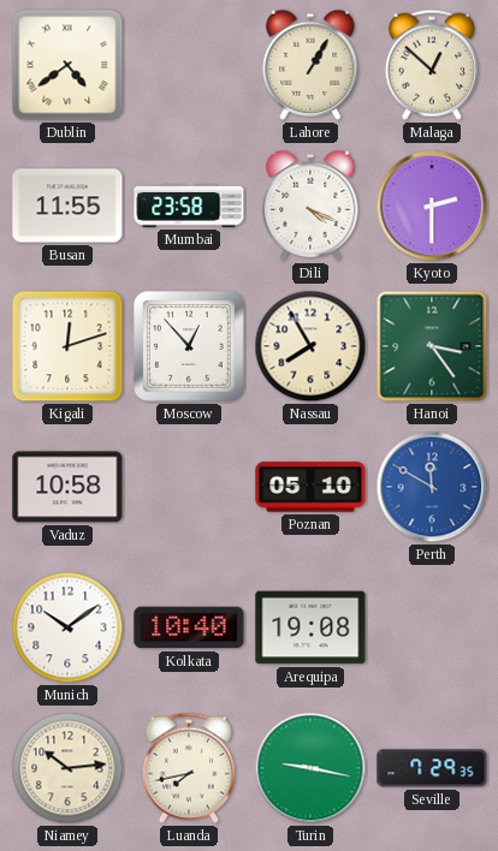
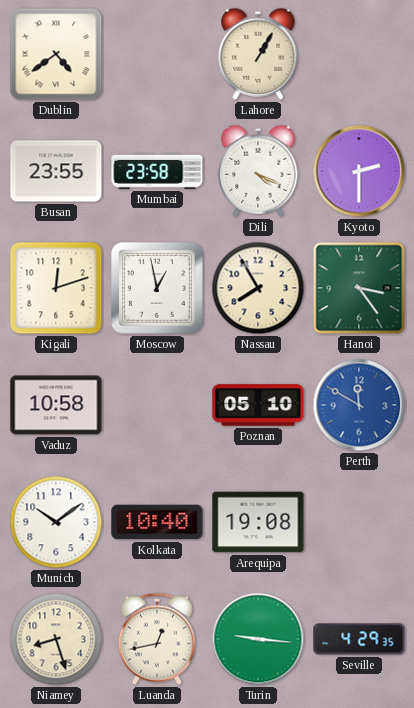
Malaga: 12:52 -> none
Busan: 11:55 -> 23:55
Moscow: 12:53 -> 12:58
Niamey: 10:14 -> 8:27
Luanda: 7:43 -> 12:43
Turin: 9:17 -> 9:16
Seville: 7:29 -> 4:29
